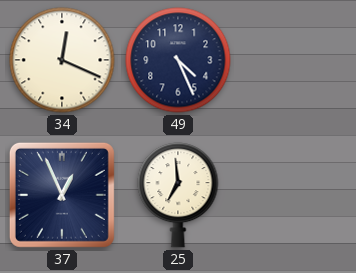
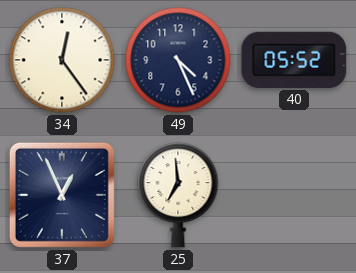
34: 12:19 -> 12:24
40: none -> 05:52
